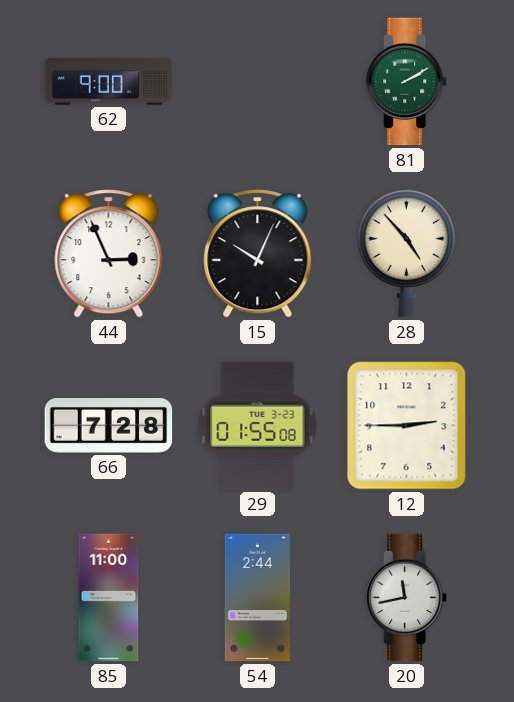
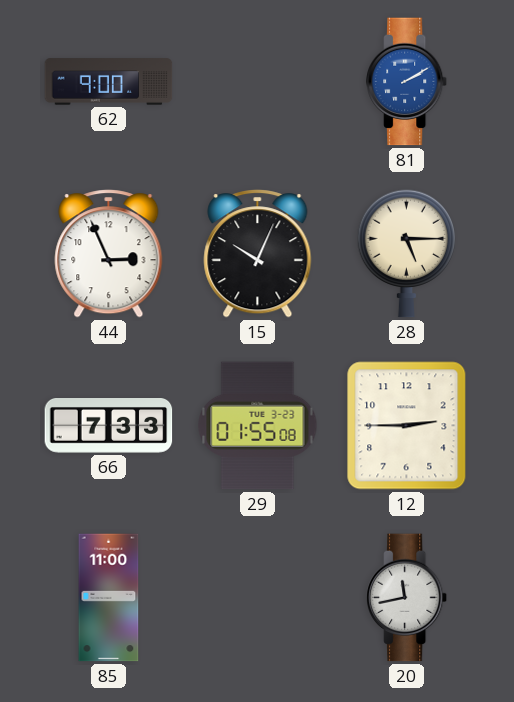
81 dial: green -> blue
28: 4:53 -> 5:15
66: 7:28 -> 7:33
54: 2:44 -> none
